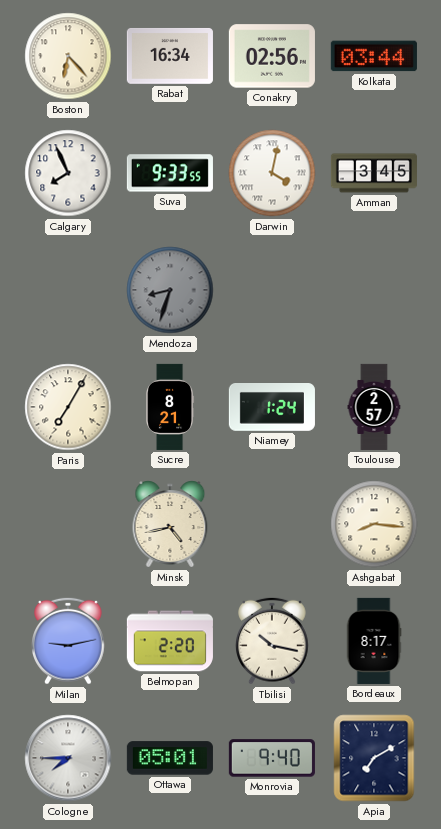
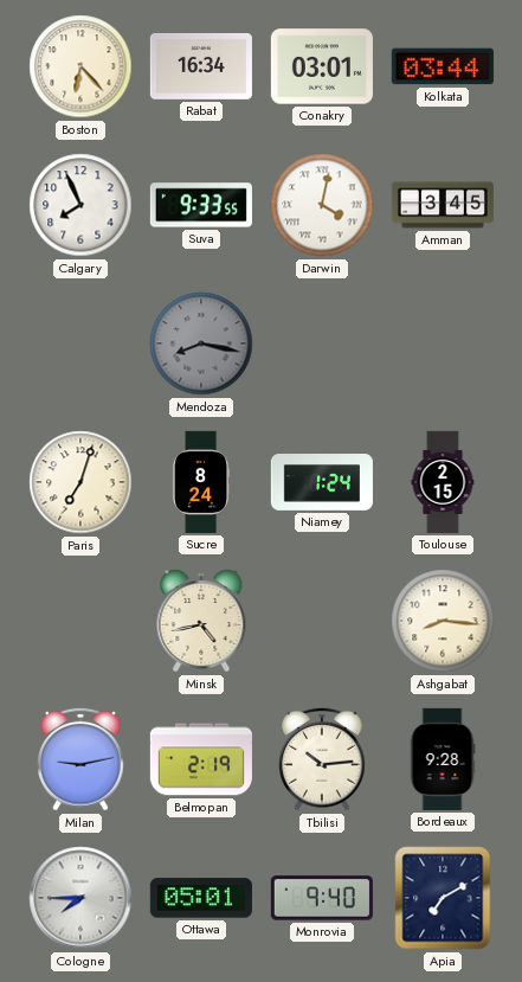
Conakry: 02:56 -> 03:01
Mendoza: 8:33 -> 8:17
Paris: 7:05 -> 7:03
Sucre: 8:21 -> 8:24
Toulouse: 2:57 -> 2:15
Belmopan: 2:20 -> 2:19
Tbilisi: 10:17 -> 10:14
Bordeaux: 8:17 -> 9:28
